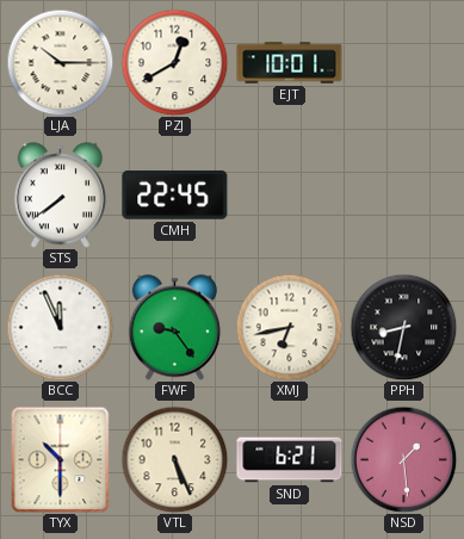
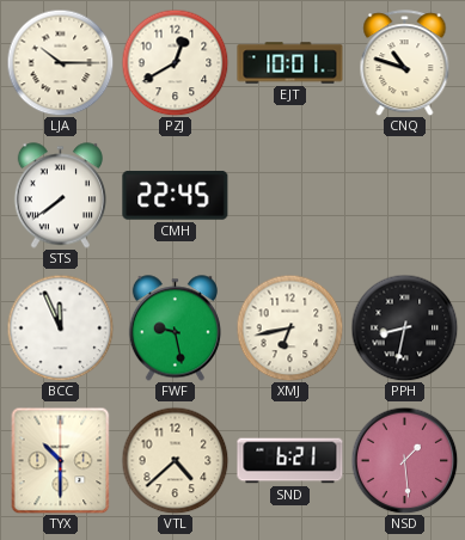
CNQ: none -> 10:48
FWF: 9:24 -> 9:28
VTL: 5:26 -> 4:38
